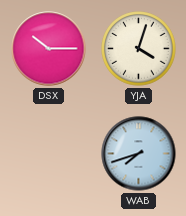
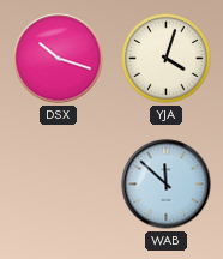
DSX: 10:15 -> 10:18
WAB: 7:42 -> 11:52
